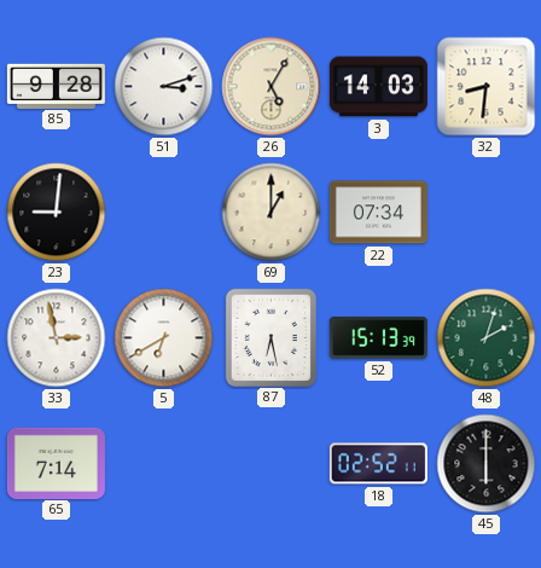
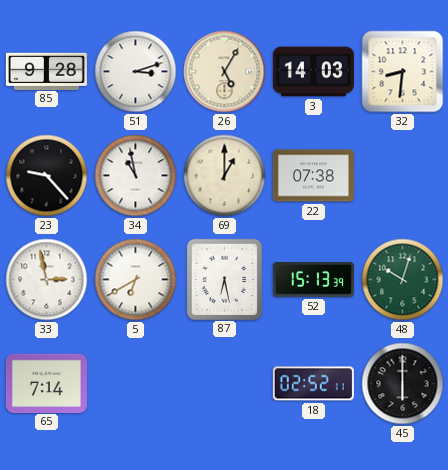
23: 9:01 -> 9:23
34: none -> 10:58
22: 07:34 -> 07:38
48: 2:03 -> 10:03
